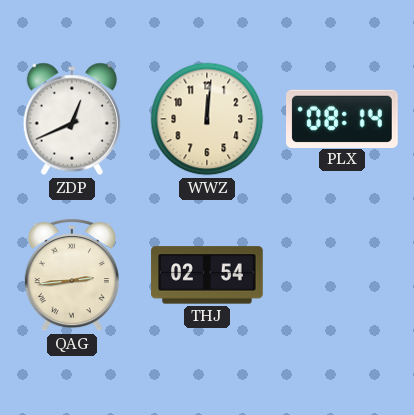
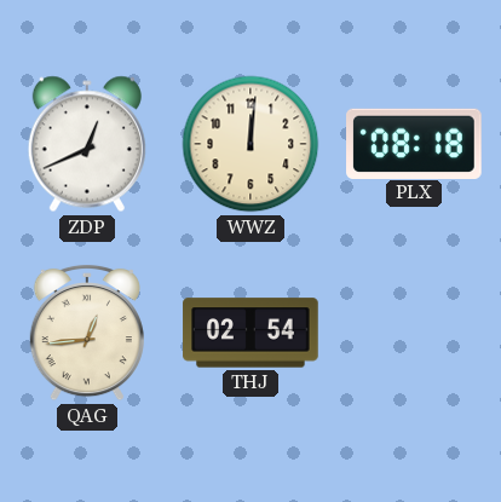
PLX: 08:14 -> 08:18
QAG: 2:44 -> 12:44
